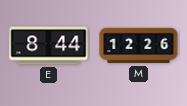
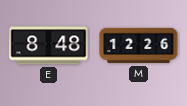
E: 8:44 -> 8:48
